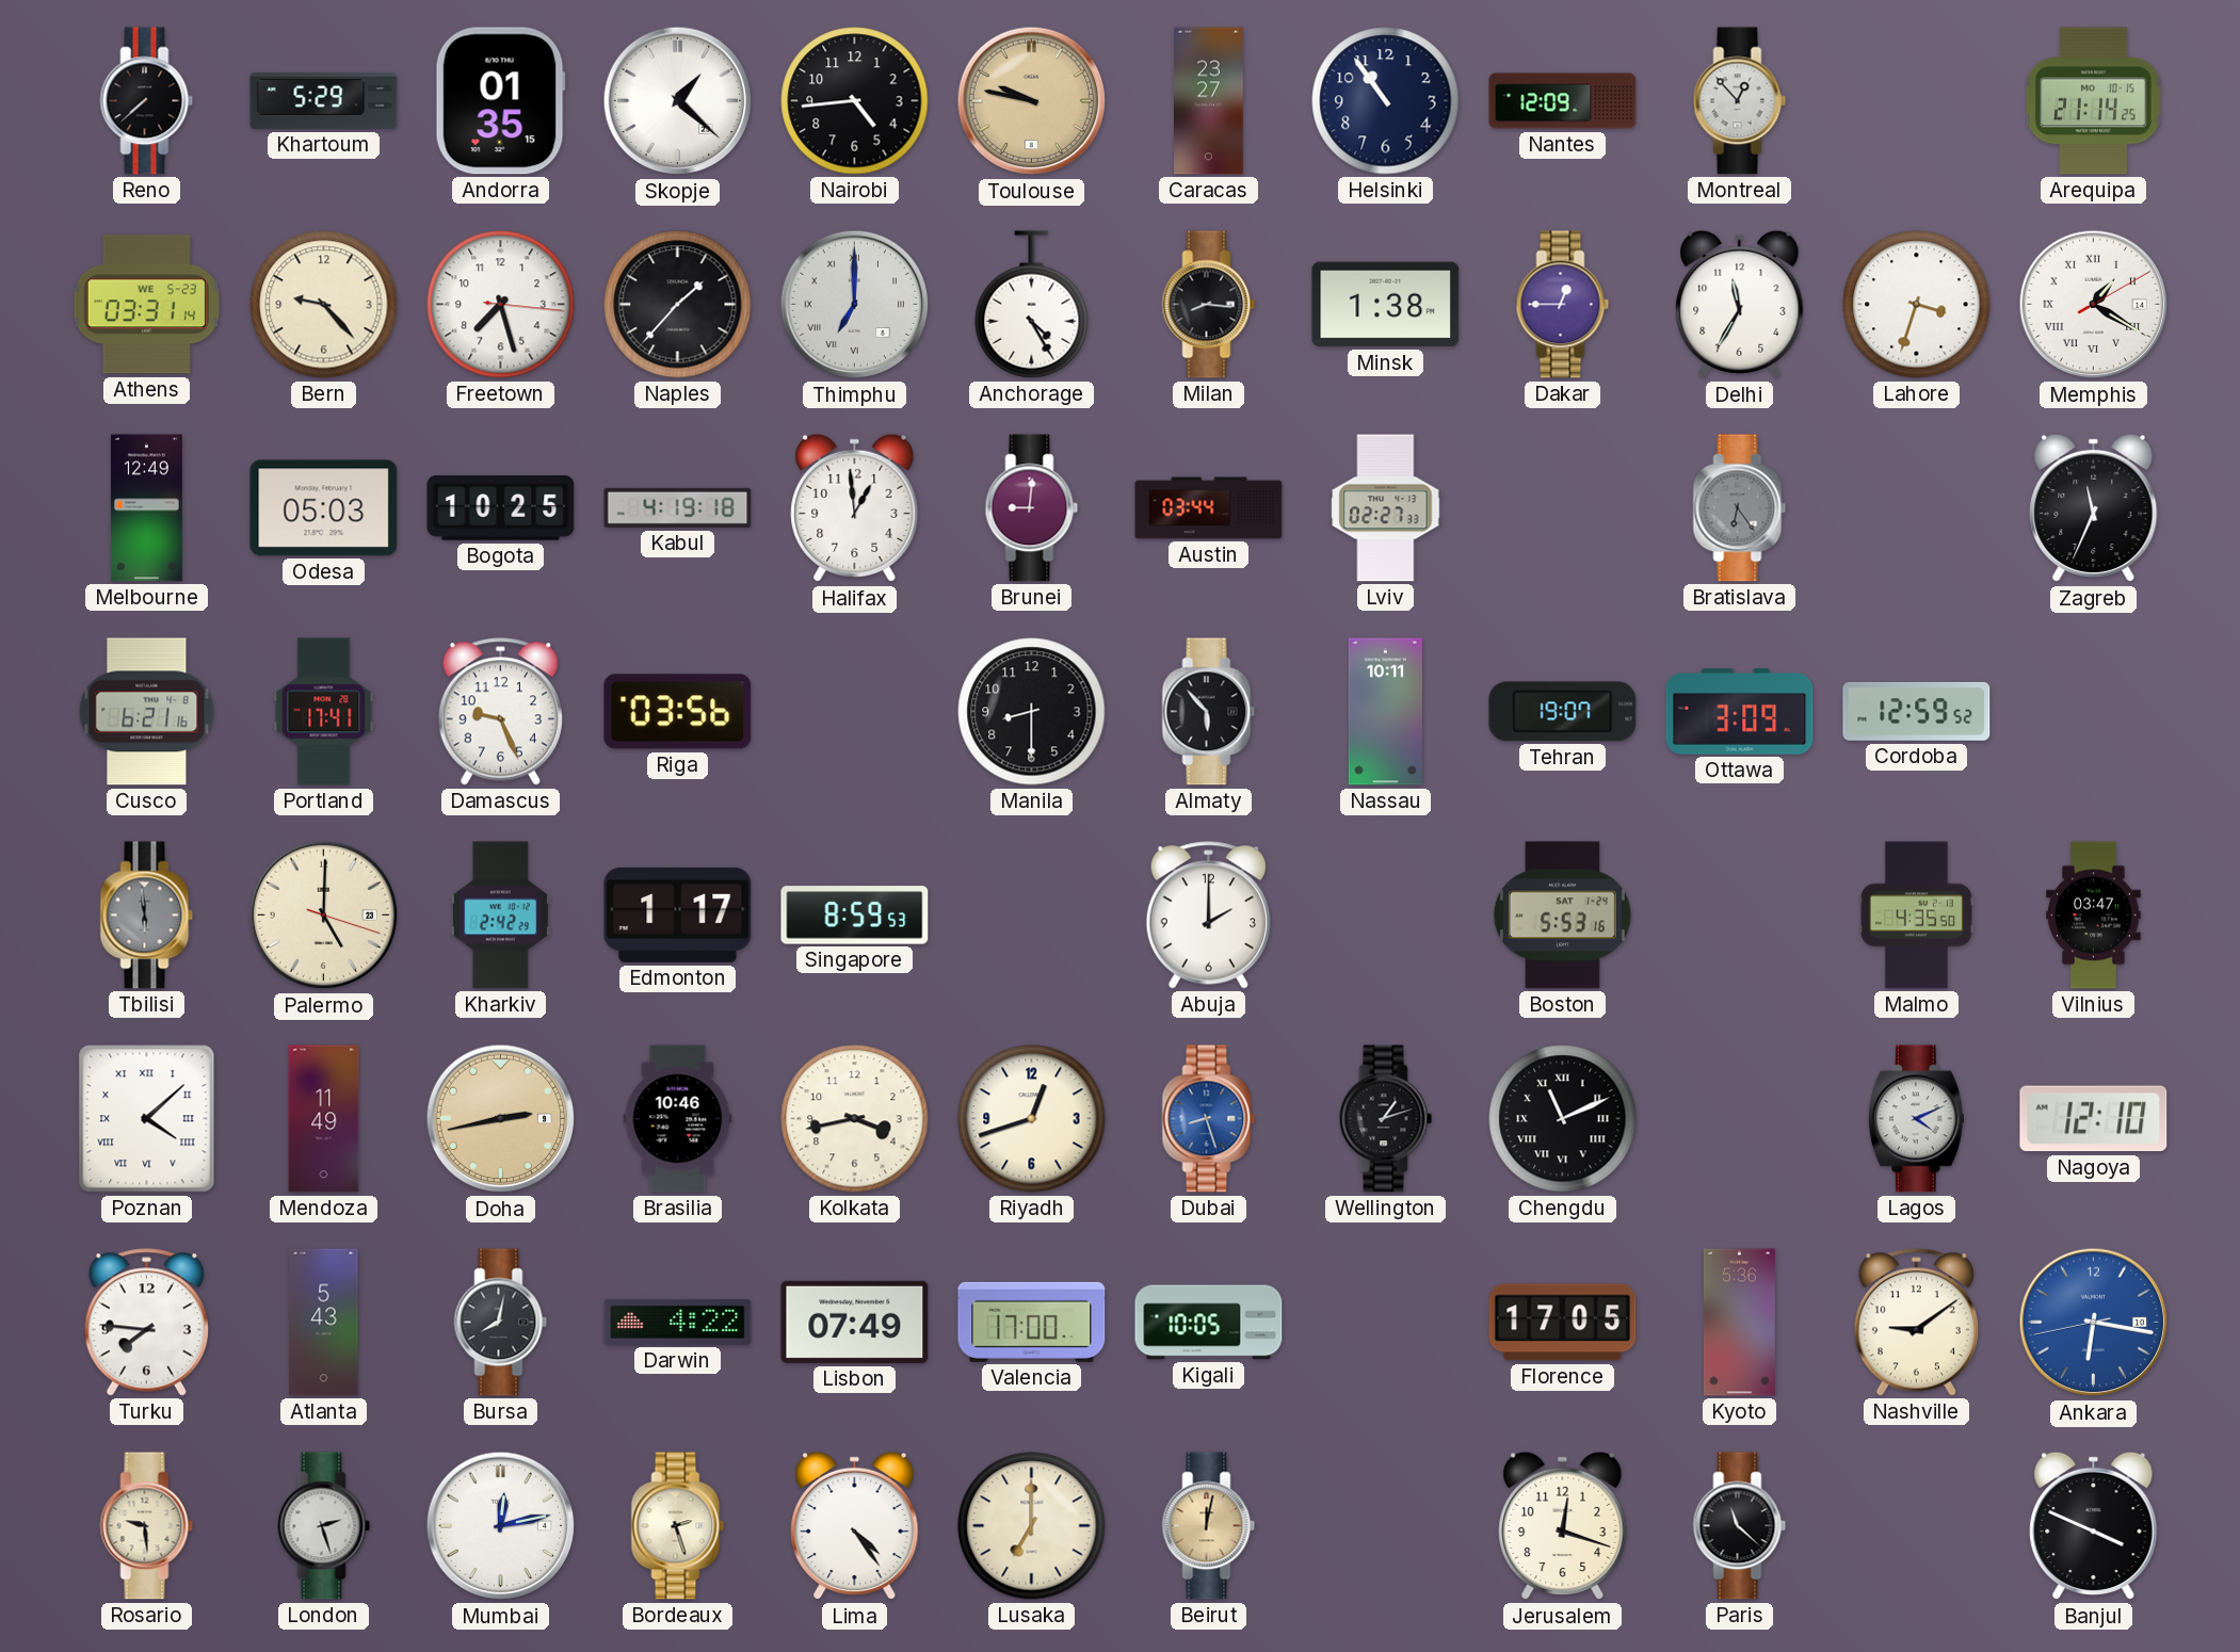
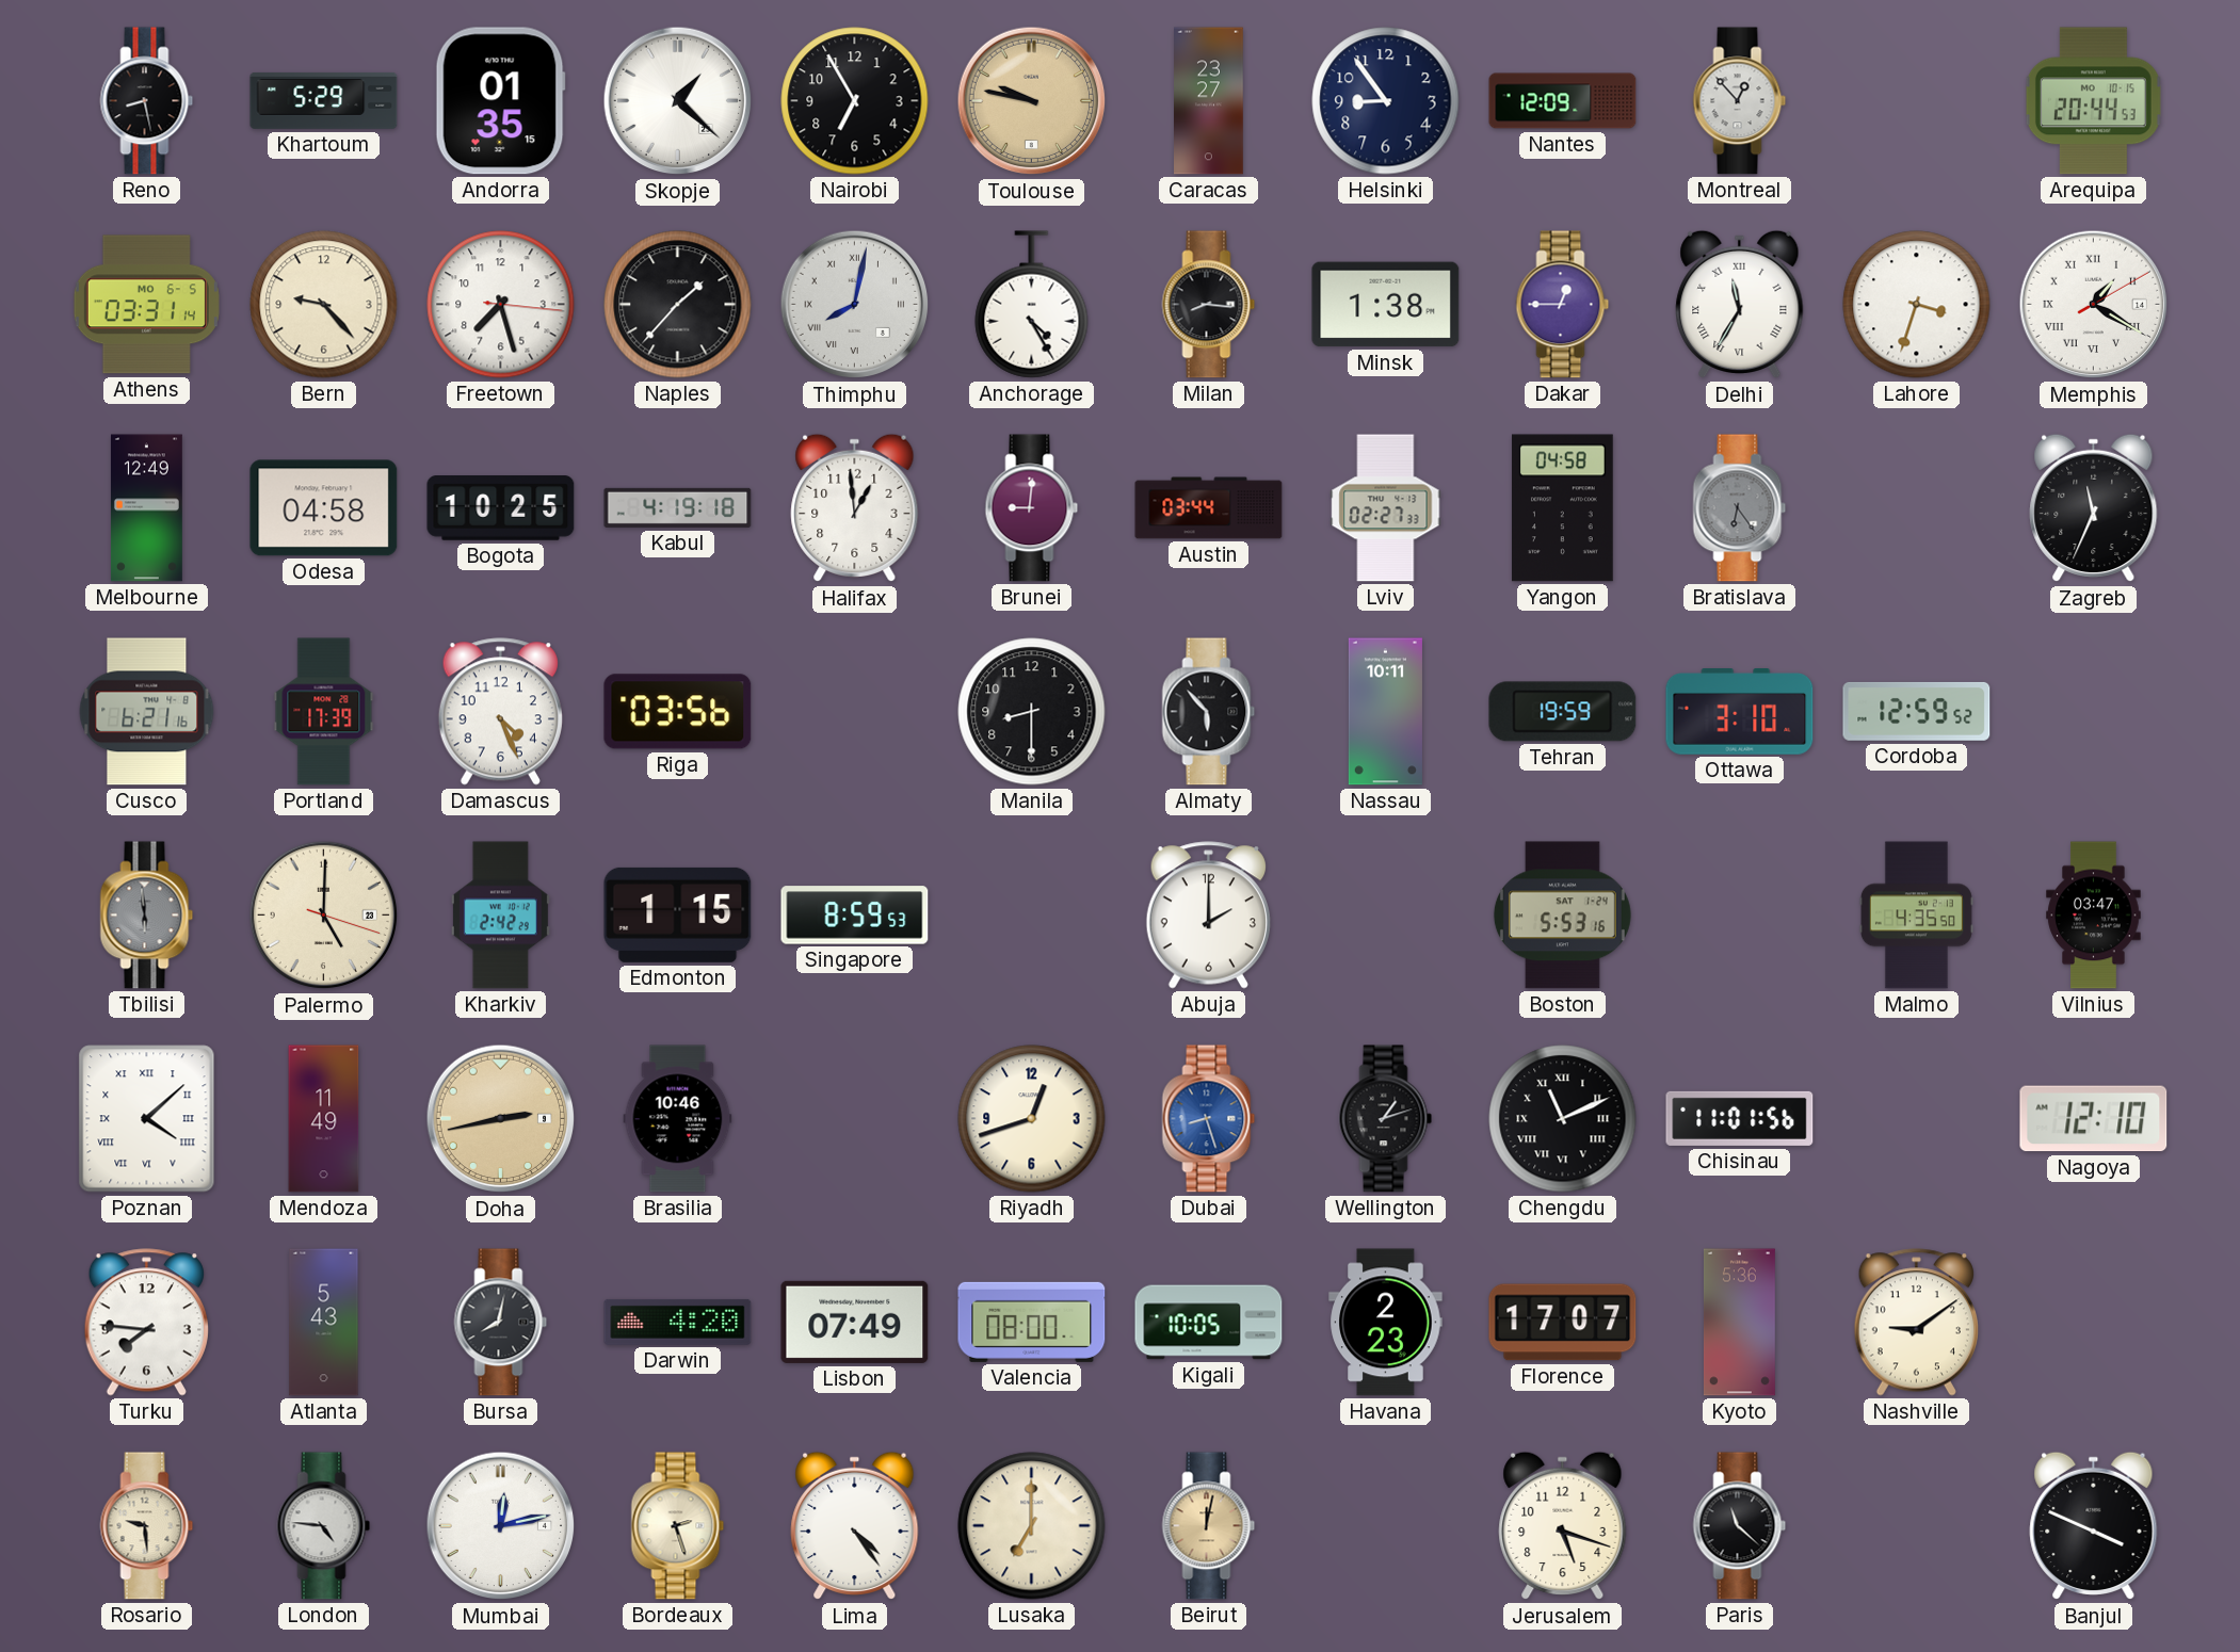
Reno: 7:38 -> 8:28
Nairobi: 4:44 -> 6:55
Helsinki: 10:54 -> 8:54
Arequipa: 21:14 -> 20:44
Athens date: WE 5-23 -> MO 6-5
Thimphu: 7:00 -> 8:02
Delhi numerals: Arabic -> Roman
Odesa: 05:03 -> 04:58
Yangon: none -> 04:58
Portland: 17:41 -> 17:39
Damascus: 9:26 -> 4:26
Tehran: 19:07 -> 19:59
Ottawa: 3:09 -> 3:10
Edmonton: 1:17 -> 1:15
Kolkata: 3:43 -> none
Chisinau: none -> 11:01
Lagos: 4:11 -> none
Darwin: 4:22 -> 4:20
Valencia: 17:00 -> 08:00
Havana: none -> 2:23
Florence: 17:05 -> 17:07
Ankara: 6:16 -> none
London: 2:27 -> 4:46
Jerusalem: 12:18 -> 5:18
